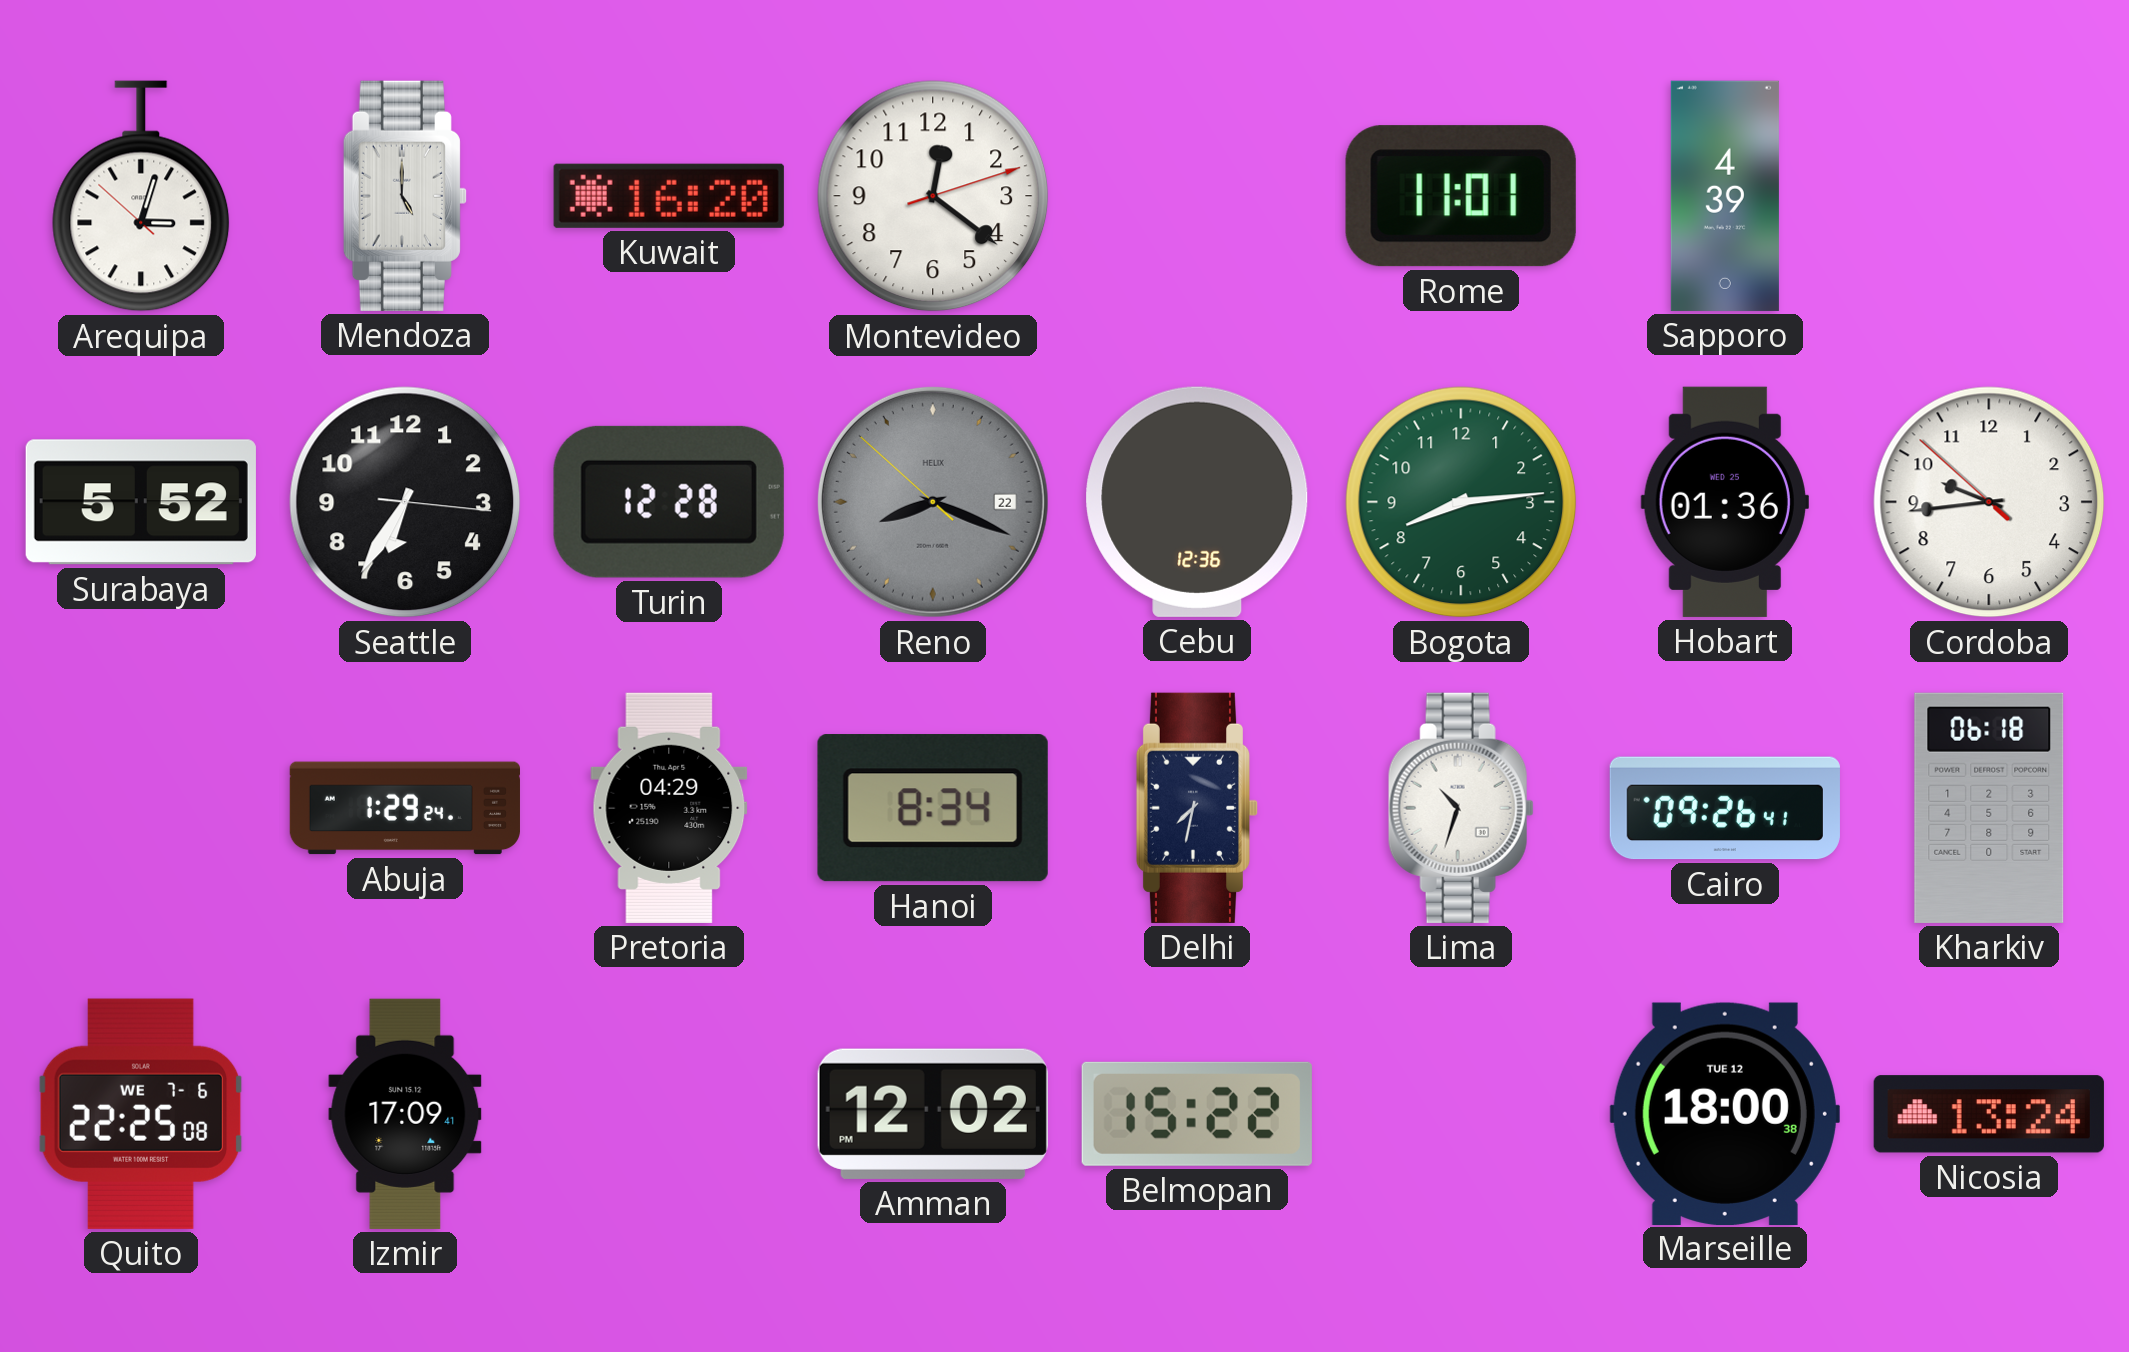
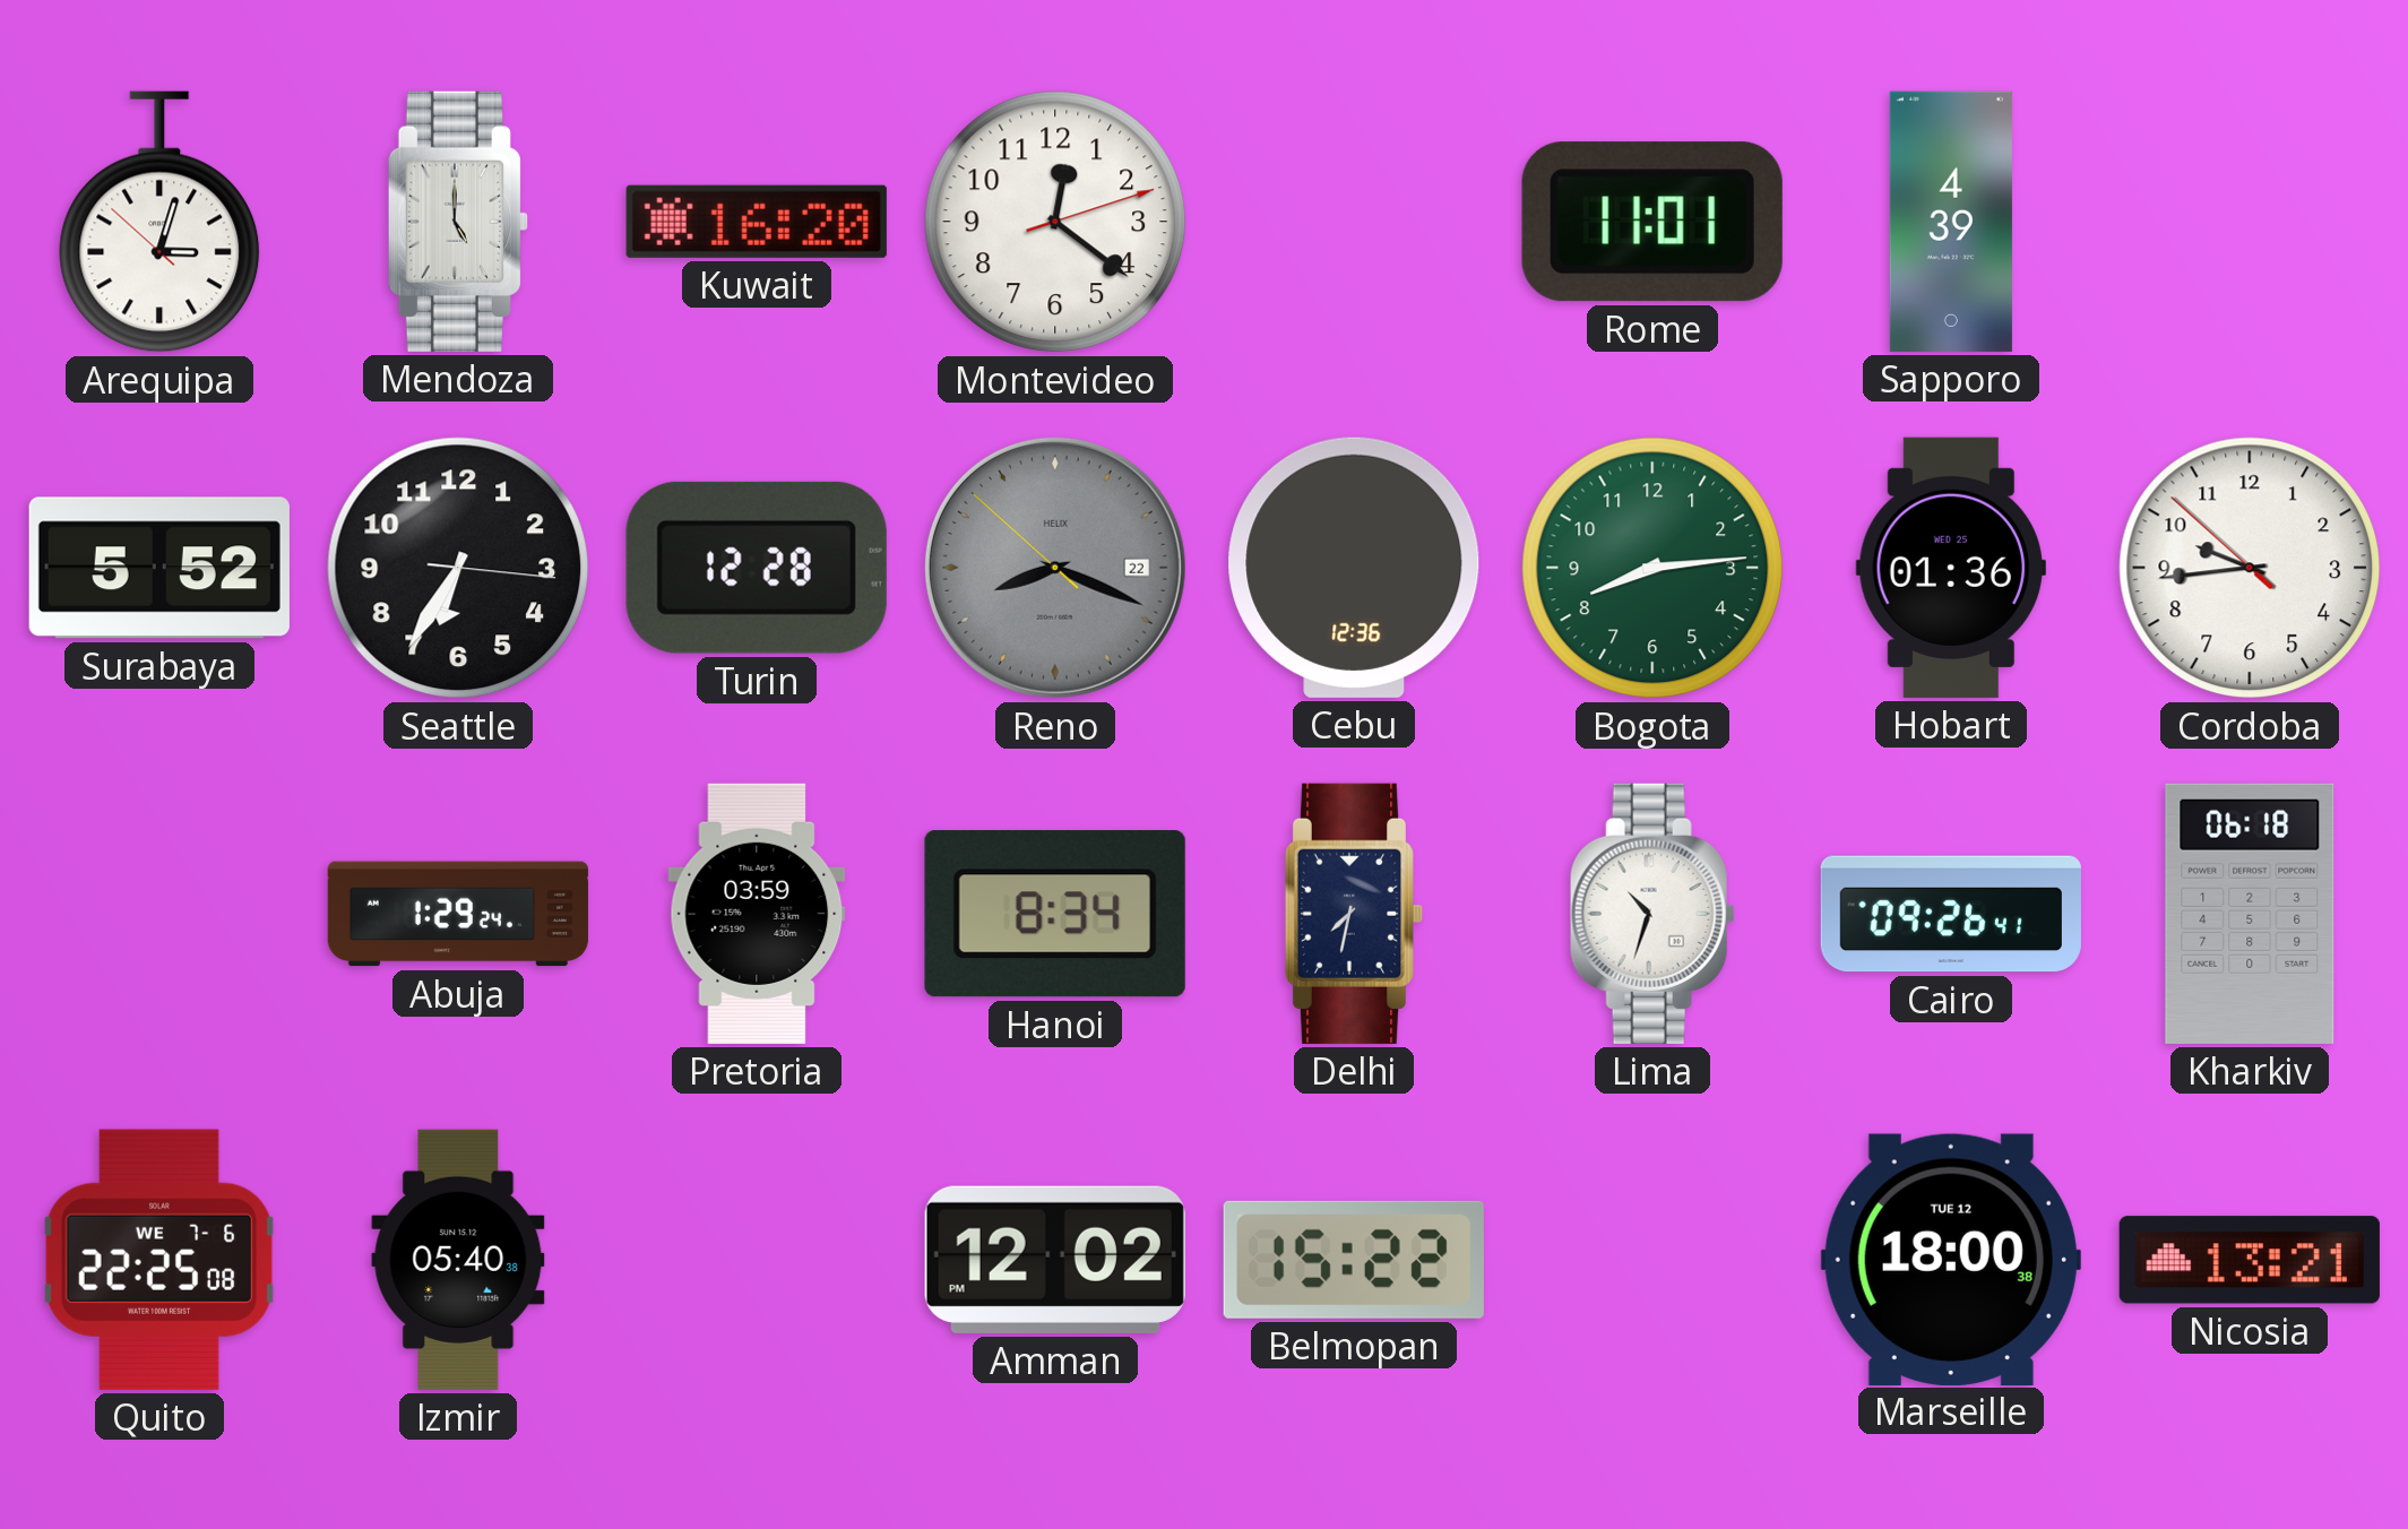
Pretoria: 04:29 -> 03:59
Izmir: 17:09 -> 05:40
Nicosia: 13:24 -> 13:21
